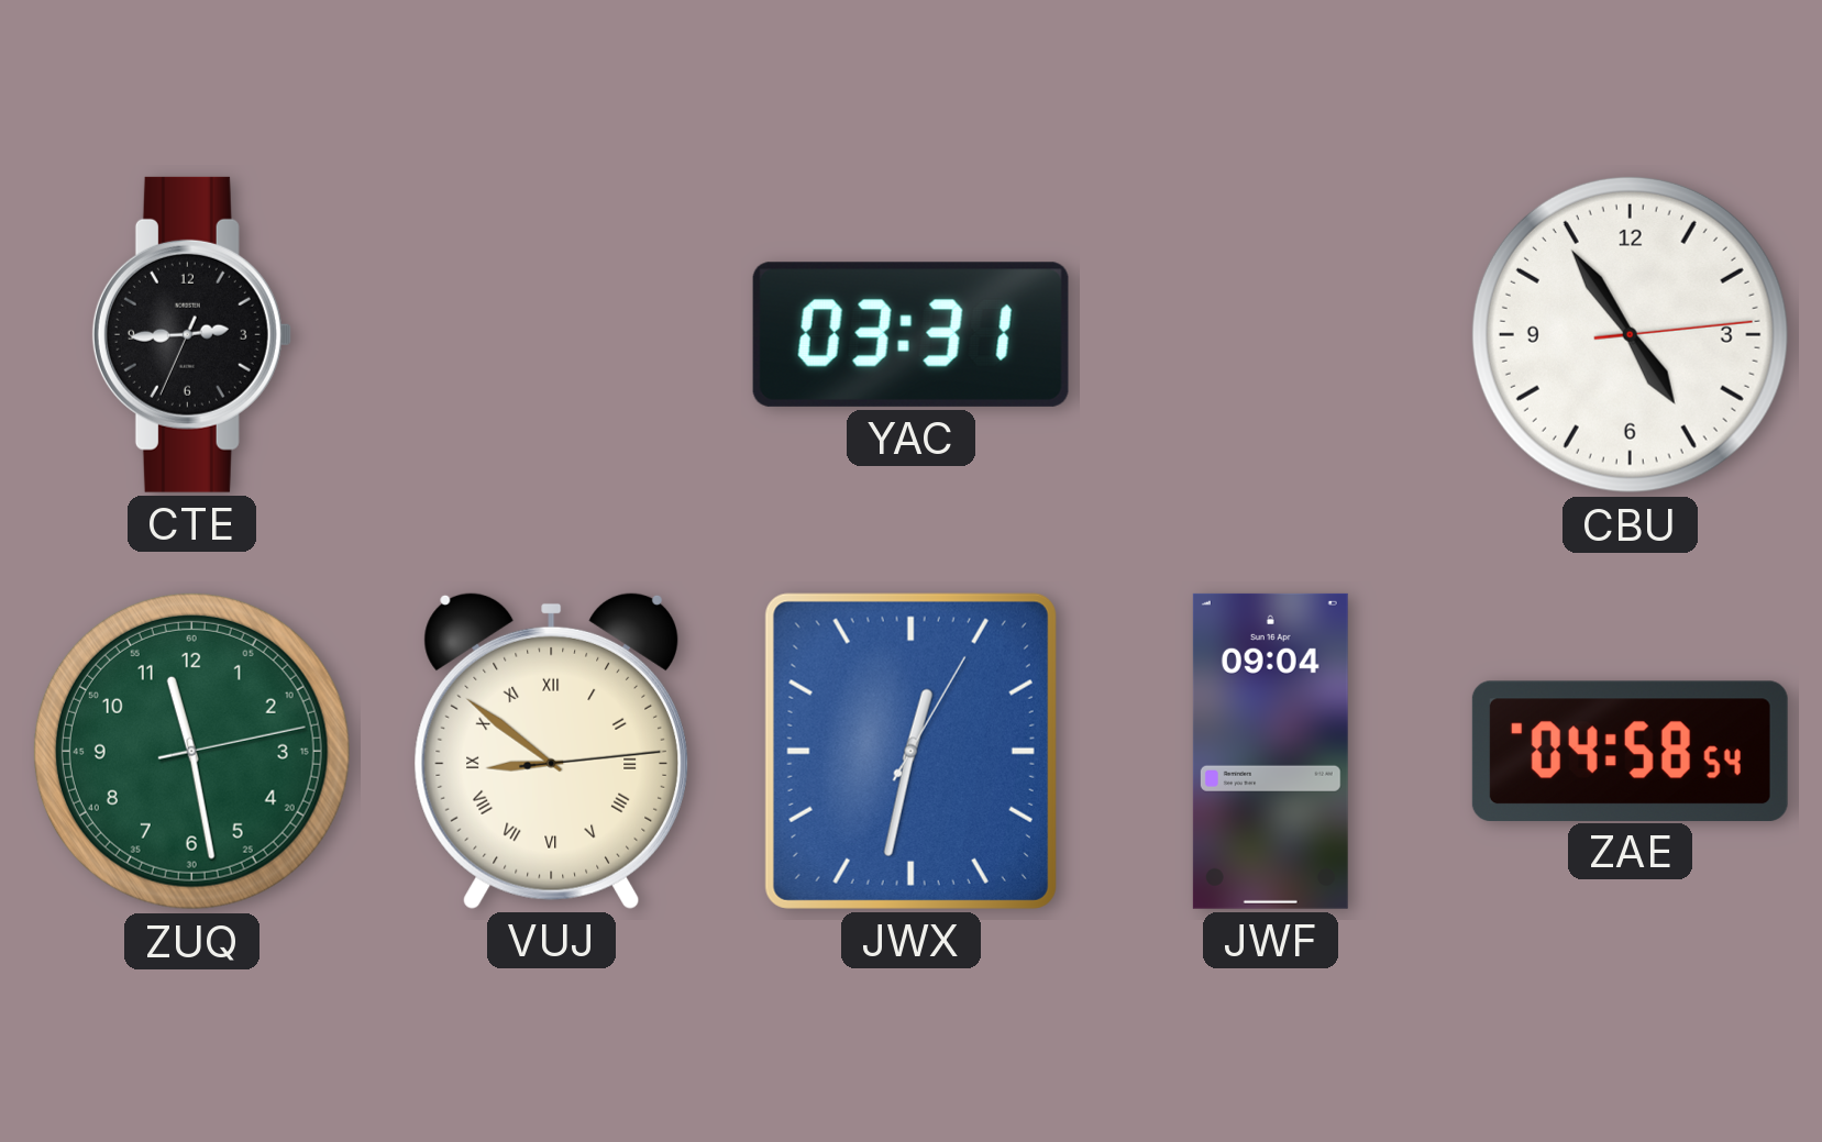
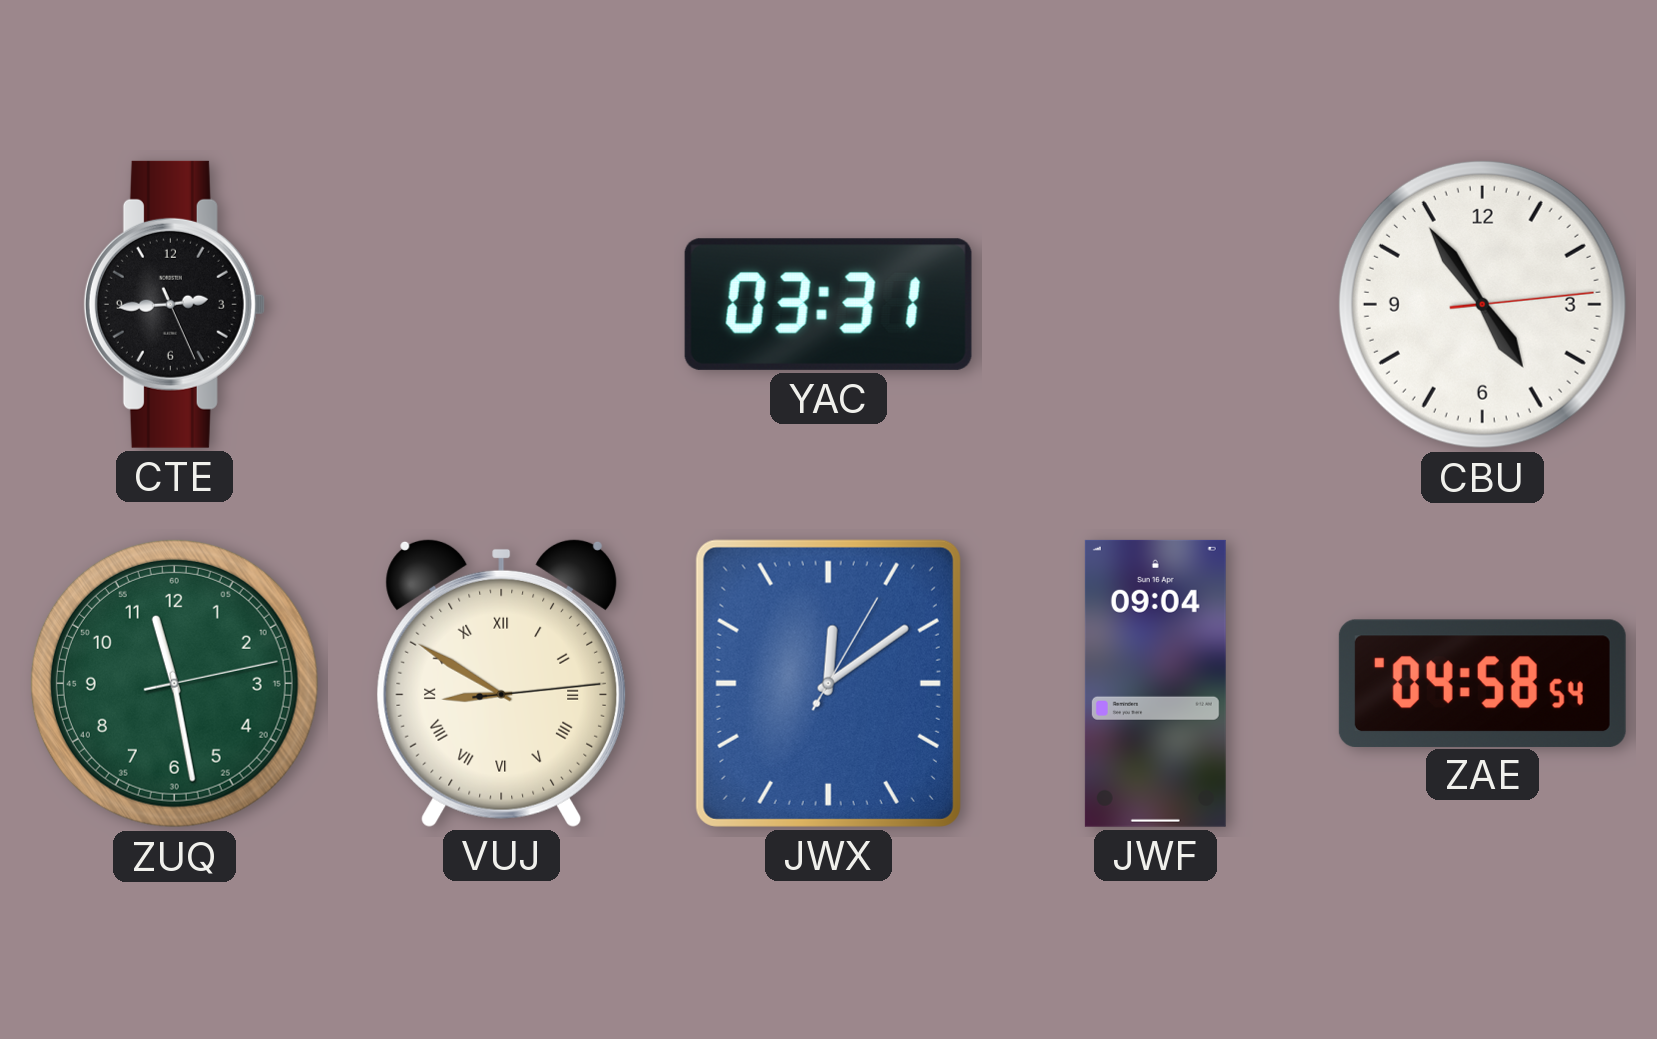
CTE: 2:44:34 -> 2:44:26
VUJ: 8:51 -> 8:50
JWX: 12:32 -> 12:09
